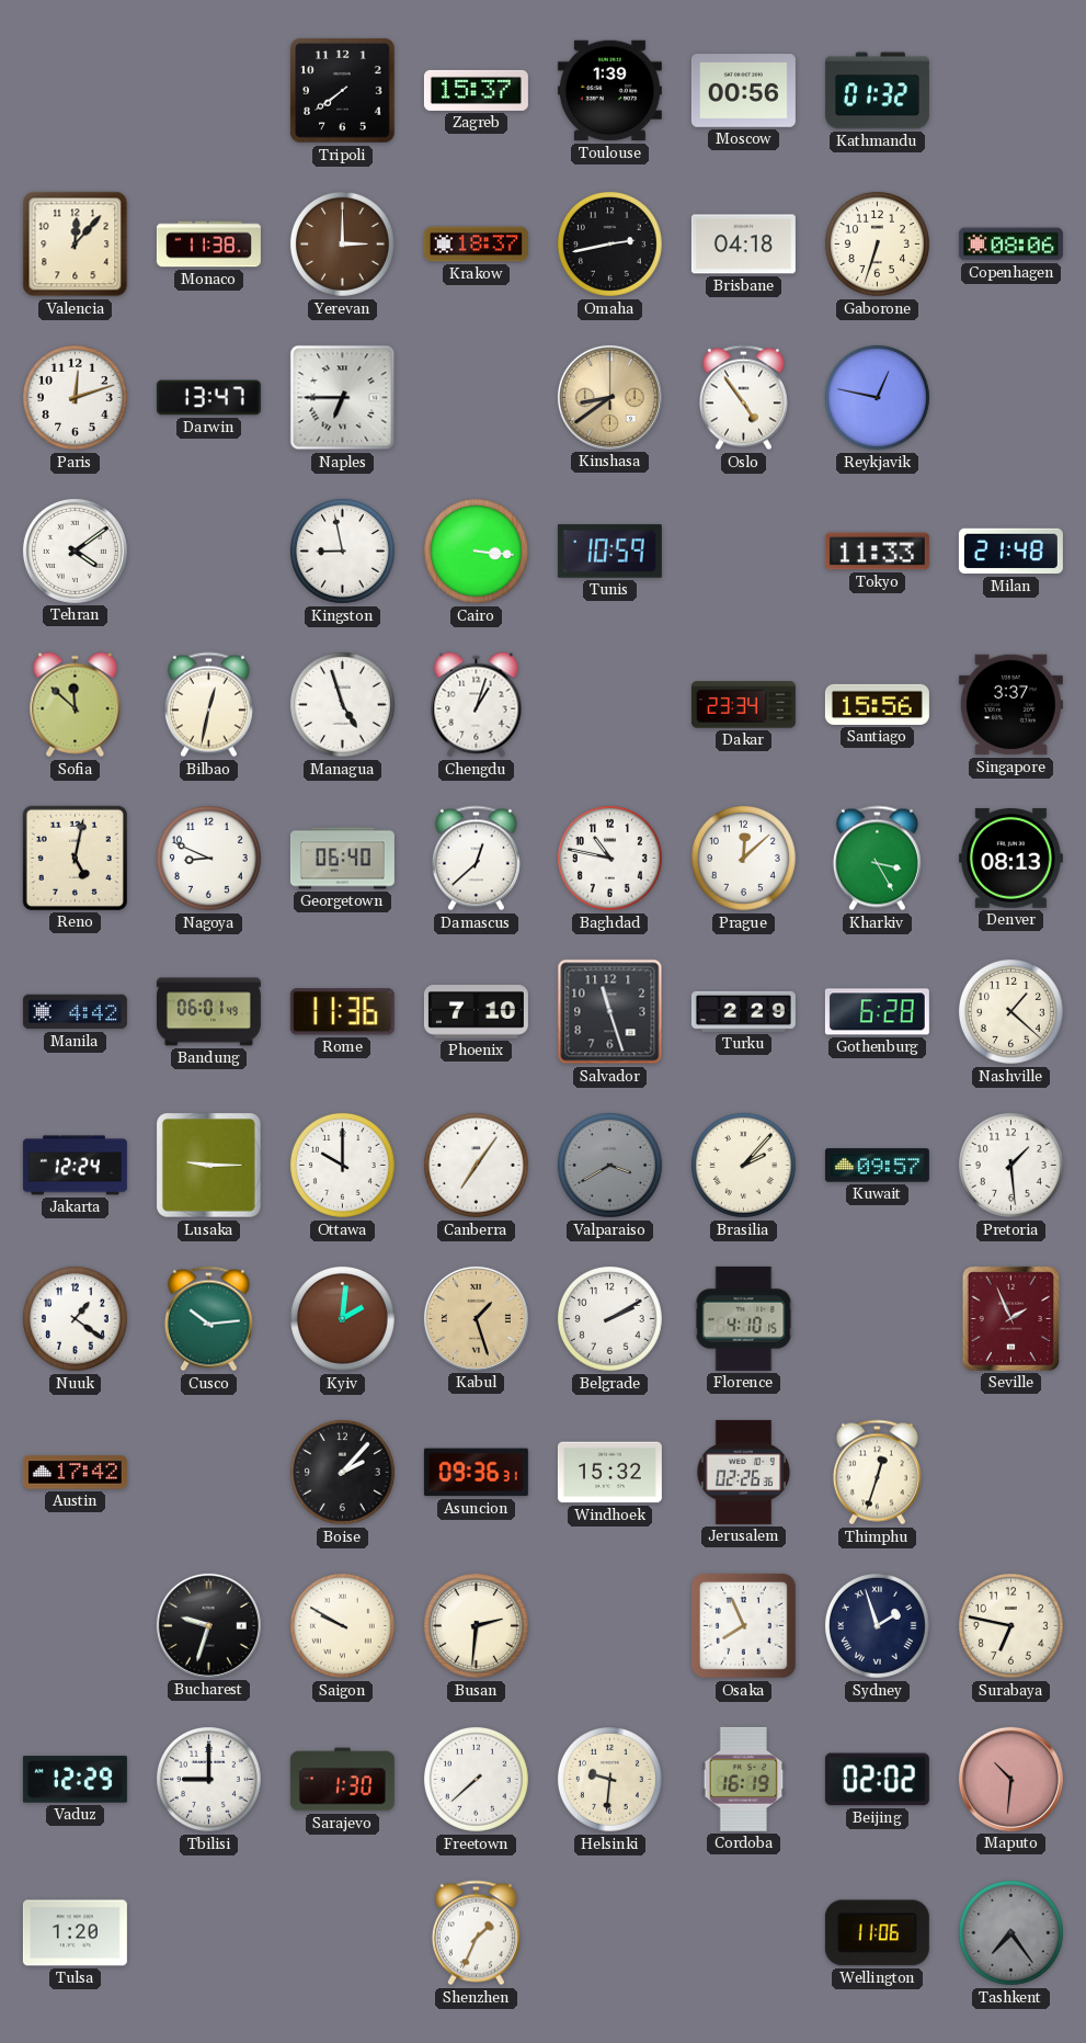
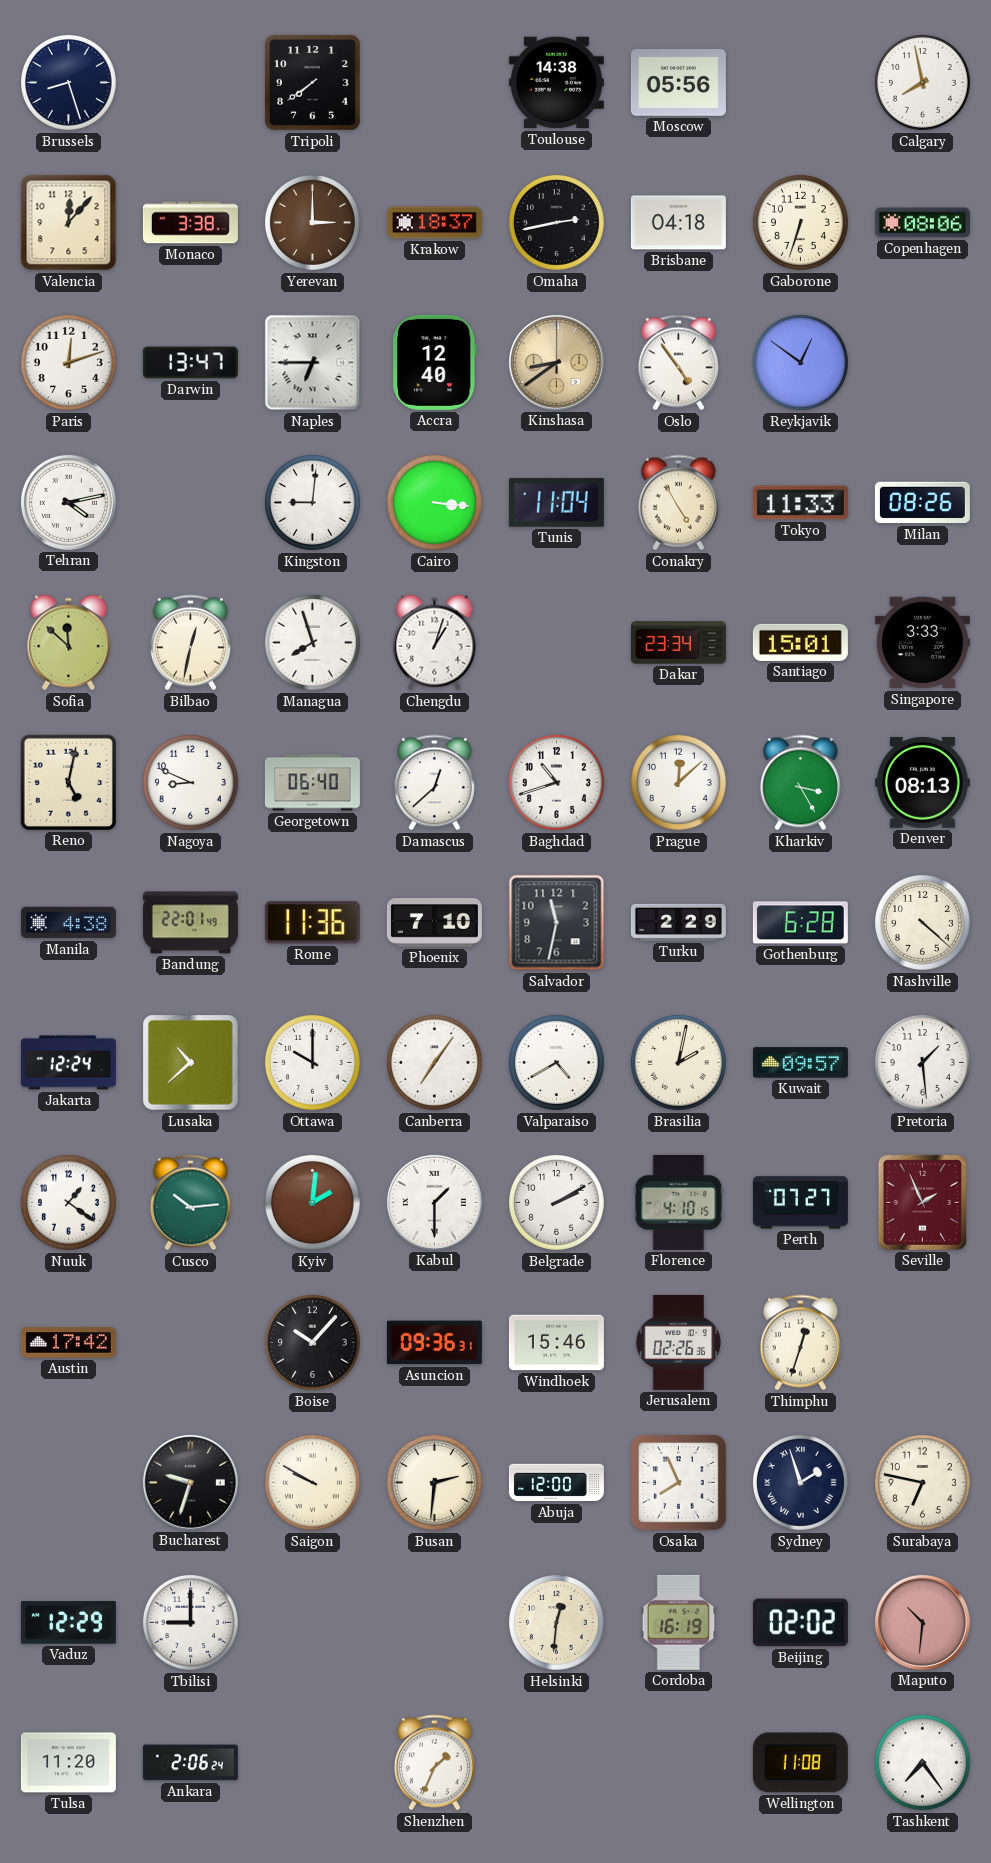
Brussels: none -> 8:27
Zagreb: 15:37 -> none
Toulouse: 1:39 -> 14:38
Moscow: 00:56 -> 05:56
Kathmandu: 01:32 -> none
Calgary: none -> 7:58
Monaco: 11:38 -> 3:38
Accra: none -> 12:40
Reykjavik: 12:47 -> 12:51
Tehran: 4:09 -> 4:13
Kingston: 8:58 -> 9:01
Tunis: 10:59 -> 11:04
Conakry: none -> 4:55
Milan: 21:48 -> 08:26
Managua: 4:57 -> 7:57
Santiago: 15:56 -> 15:01
Singapore: 3:37 -> 3:33
Baghdad: 10:47 -> 10:42
Manila: 4:42 -> 4:38
Bandung: 06:01 -> 22:01
Salvador: 11:27 -> 11:32
Nashville: 1:22 -> 4:22
Lusaka: 9:15 -> 10:38
Valparaiso: 3:40 -> 4:40
Valparaiso dial: grey -> white
Brasilia: 2:07 -> 2:02
Kabul: 1:27 -> 1:30
Kabul dial: champagne -> white
Perth: none -> 07:27
Boise: 2:07 -> 10:07
Windhoek: 15:32 -> 15:46
Abuja: none -> 12:00
Sarajevo: 1:30 -> none
Freetown: 7:38 -> none
Helsinki: 9:31 -> 12:31
Tulsa: 1:20 -> 11:20
Ankara: none -> 2:06
Wellington: 11:06 -> 11:08
Tashkent dial: grey -> white
